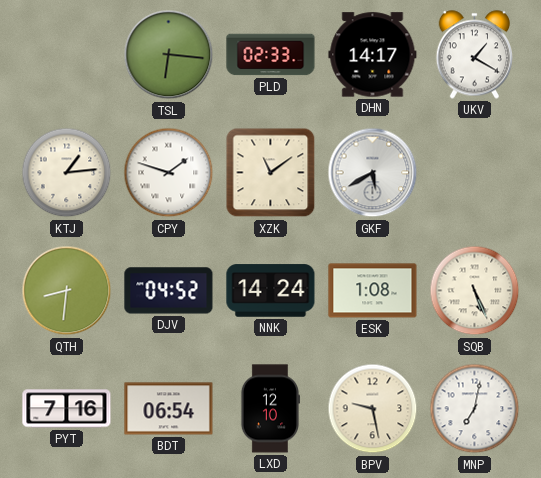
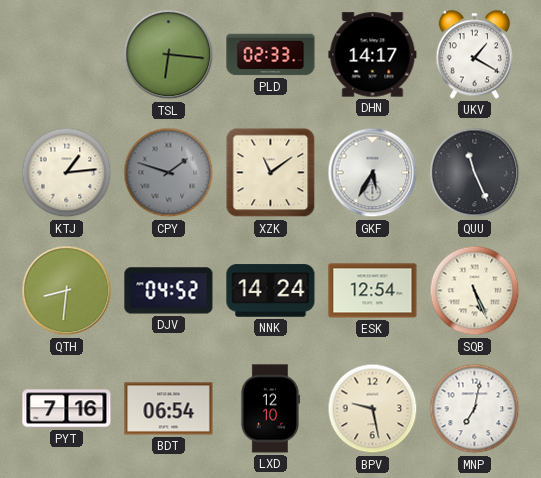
CPY dial: white -> grey
GKF: 5:40 -> 5:35
QUU: none -> 11:26
ESK: 1:08 -> 12:54
